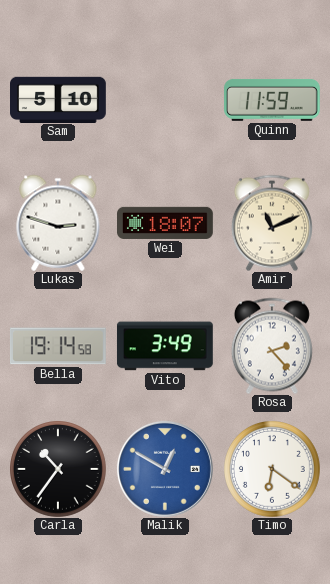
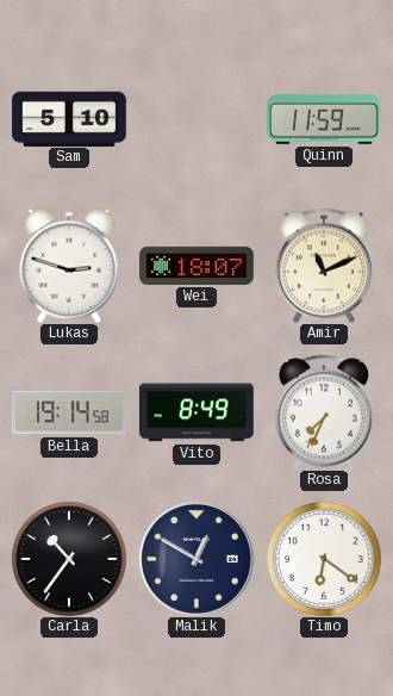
Vito: 3:49 -> 8:49
Rosa: 2:23 -> 7:34
Malik dial: blue -> navy
